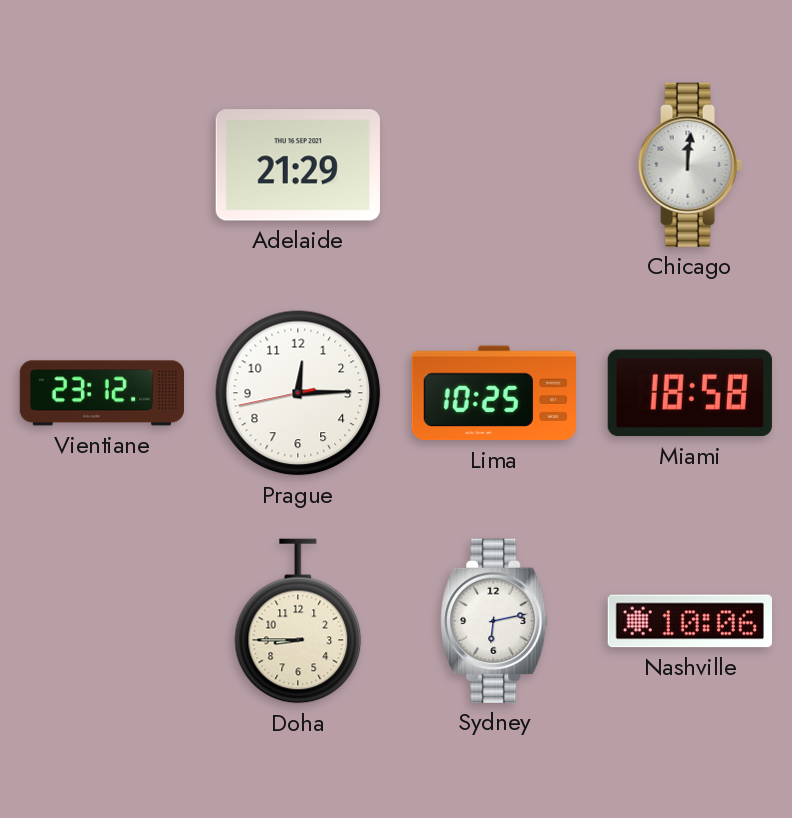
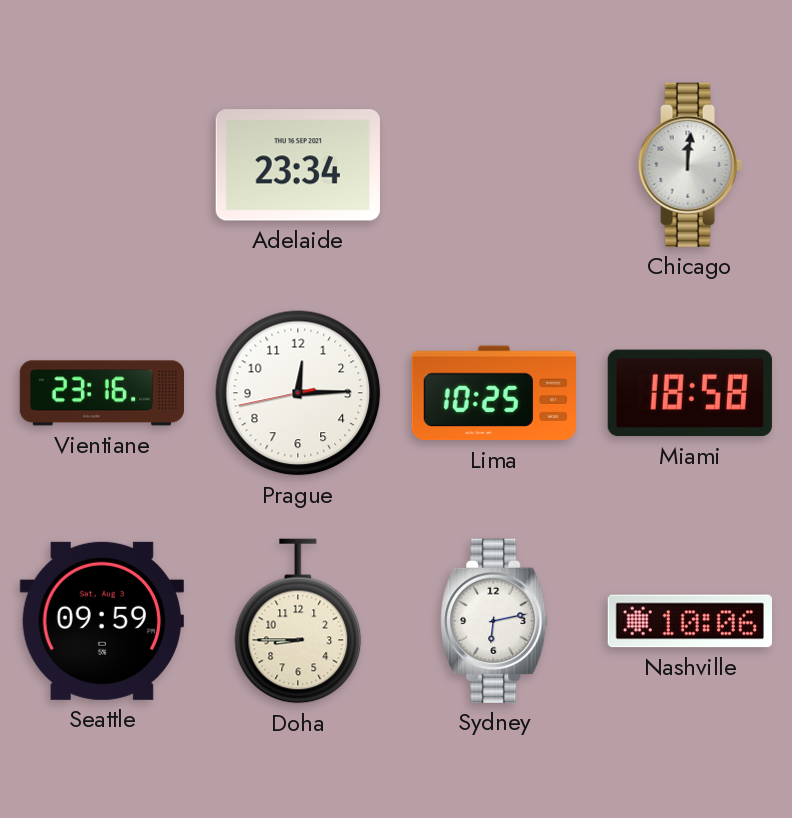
Adelaide: 21:29 -> 23:34
Vientiane: 23:12 -> 23:16
Seattle: none -> 09:59
